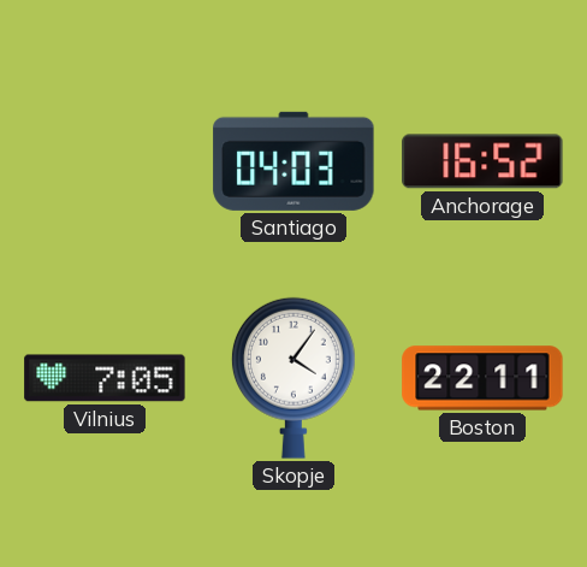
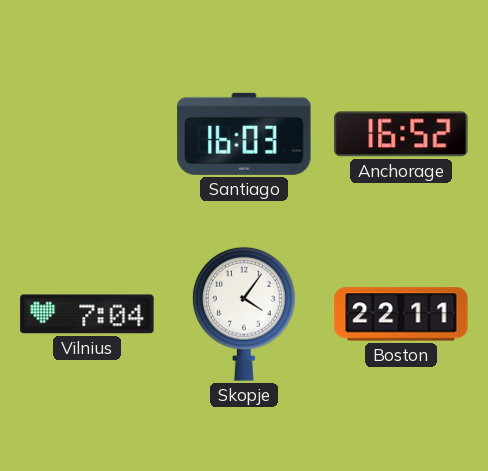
Santiago: 04:03 -> 16:03
Vilnius: 7:05 -> 7:04
